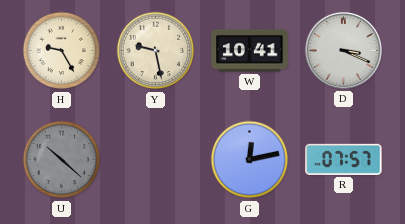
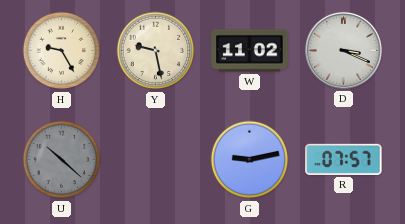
W: 10:41 -> 11:02
G: 12:13 -> 9:13
